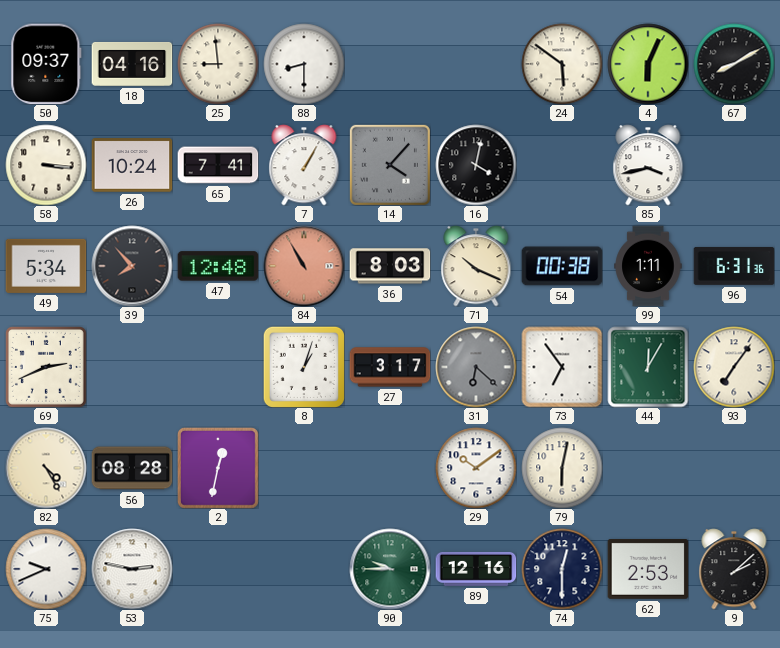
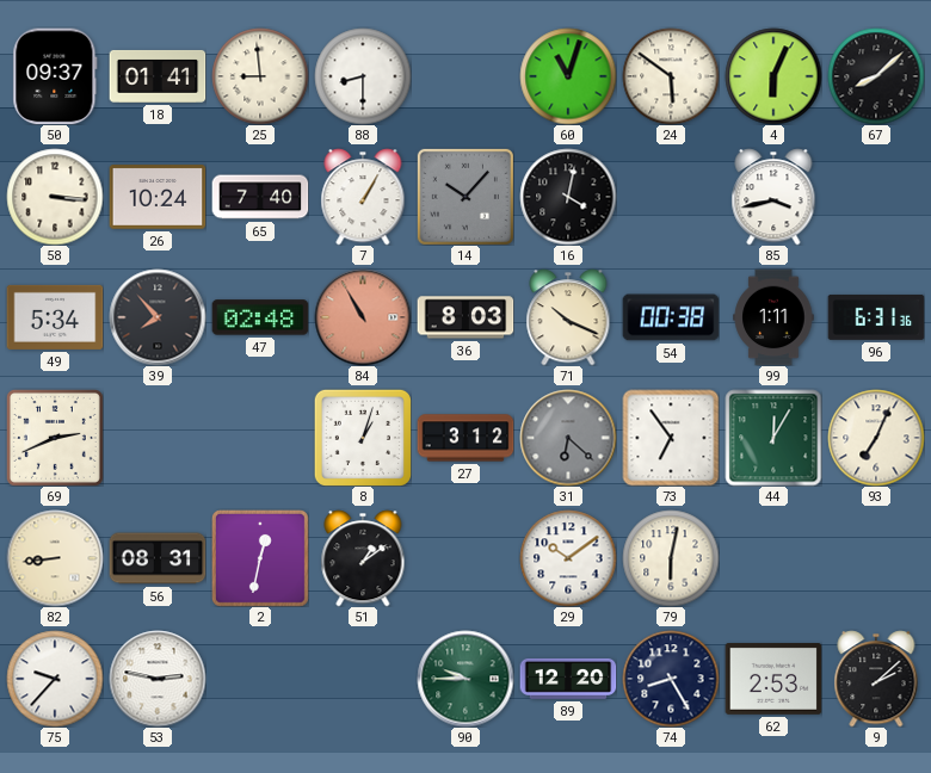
18: 04:16 -> 01:41
60: none -> 11:03
67: 8:10 -> 8:08
65: 7:41 -> 7:40
14: 4:07 -> 10:07
47: 12:48 -> 02:48
27: 3:17 -> 3:12
93: 7:06 -> 7:04
82: 4:25 -> 8:44
56: 08:28 -> 08:31
51: none -> 1:09
75: 9:41 -> 9:37
89: 12:16 -> 12:20
74: 12:30 -> 8:25
